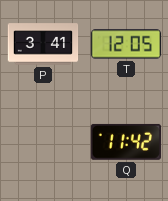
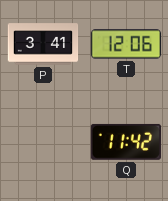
T: 12:05 -> 12:06
